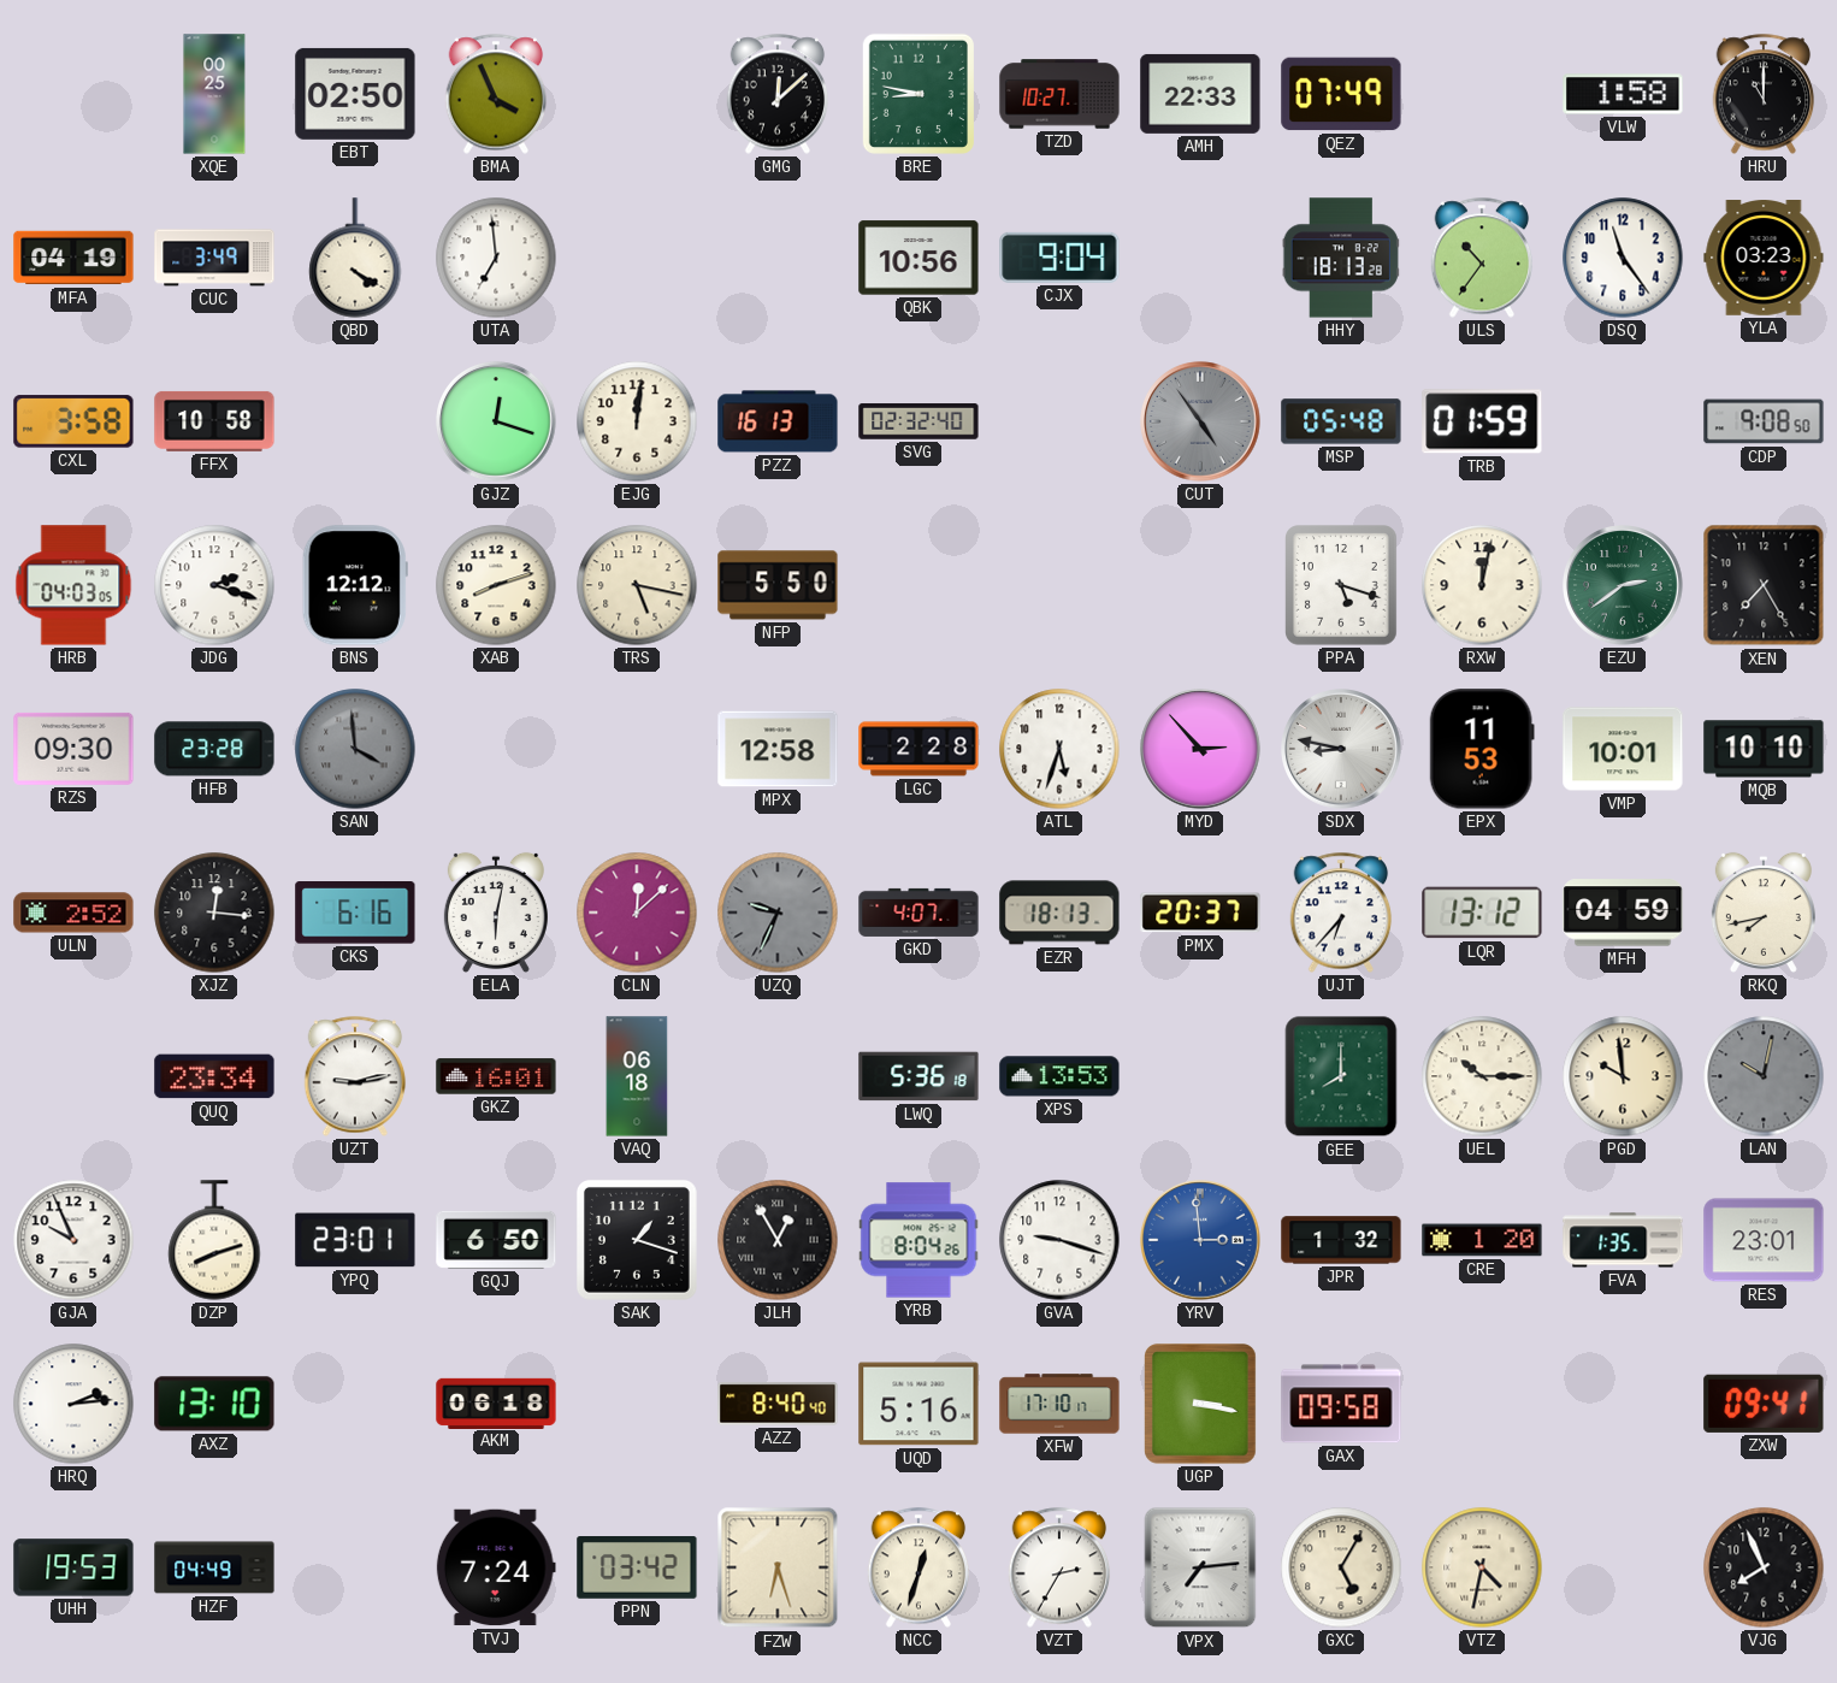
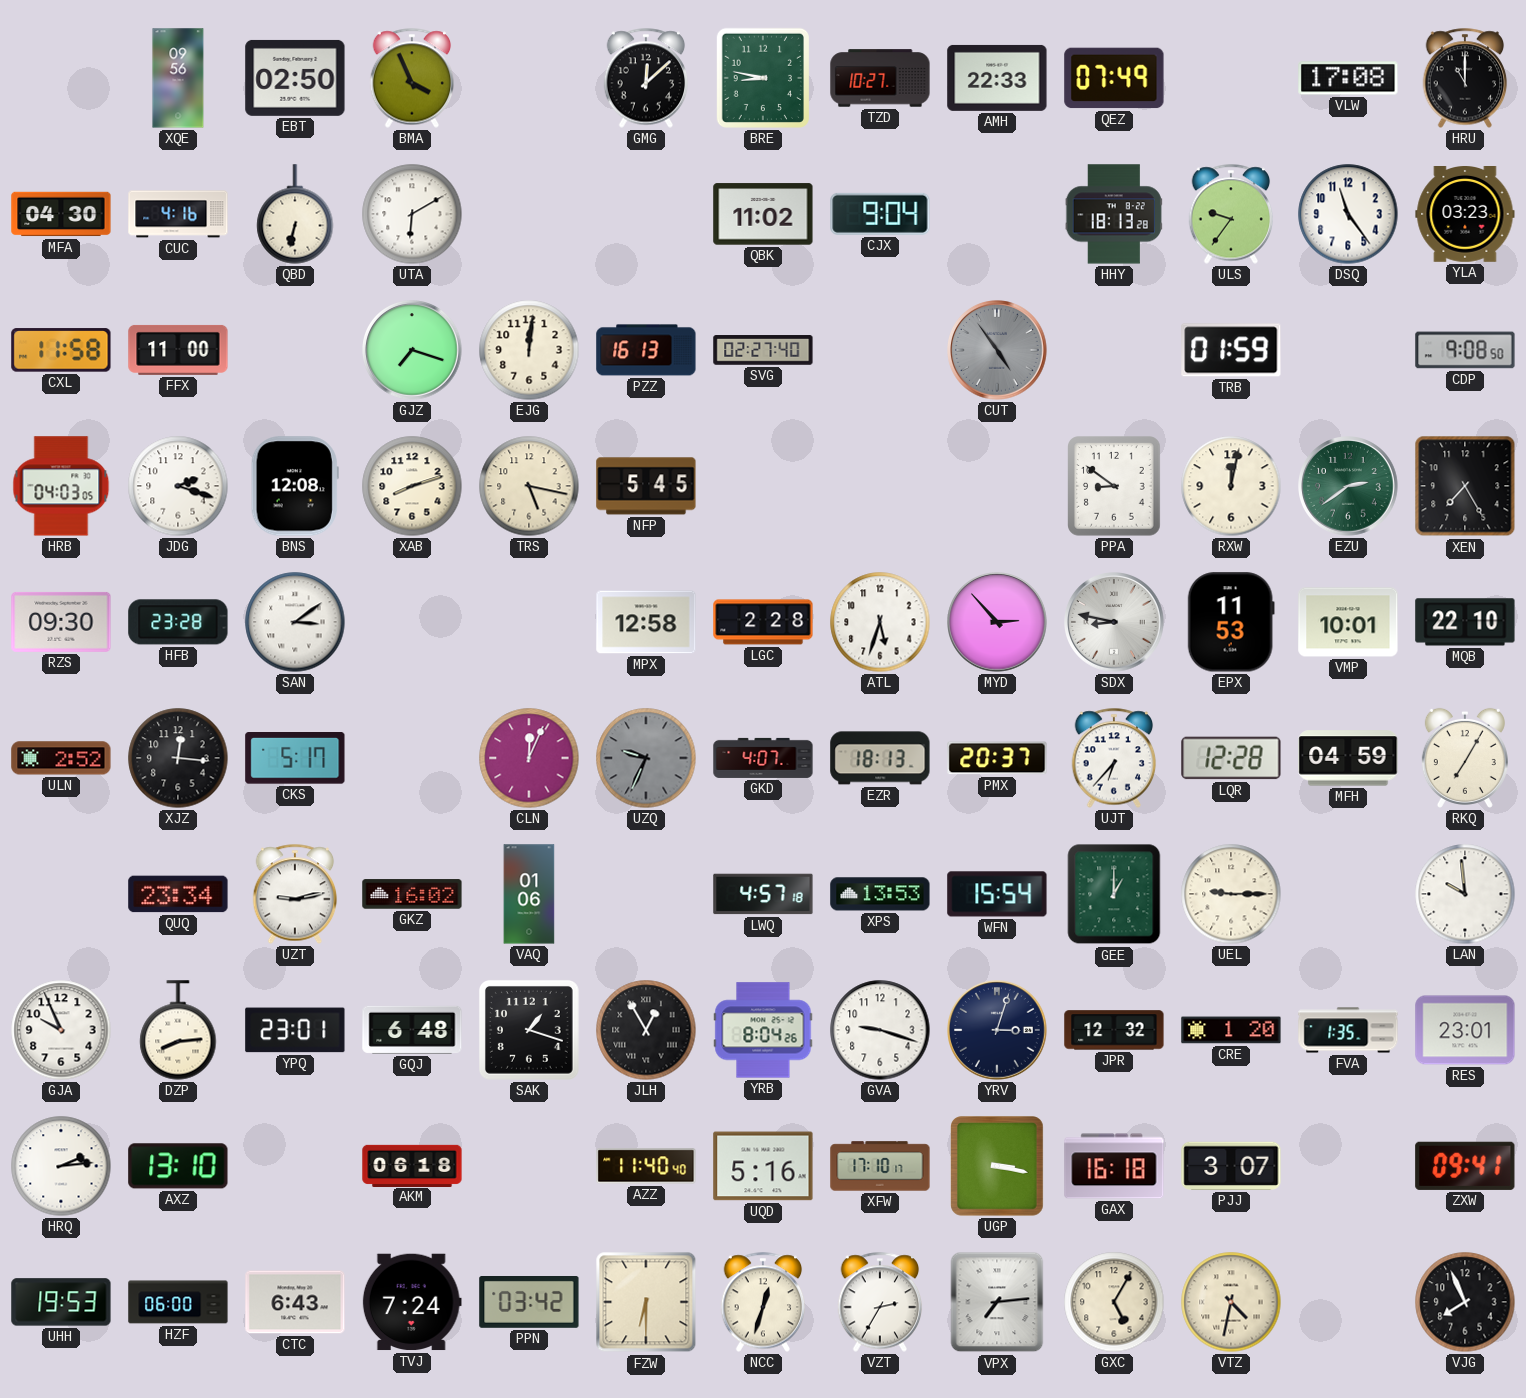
XQE: 00:25 -> 09:56
VLW: 1:58 -> 17:08
MFA: 04:19 -> 04:30
CUC: 3:49 -> 4:16
QBD: 4:20 -> 6:32
UTA: 6:59 -> 6:10
QBK: 10:56 -> 11:02
ULS: 10:36 -> 9:36
CXL: 3:58 -> 11:58
FFX: 10:58 -> 11:00
GJZ: 12:18 -> 7:18
SVG: 02:32 -> 02:27
MSP: 05:48 -> none
BNS: 12:12 -> 12:08
NFP: 5:50 -> 5:45
PPA: 5:18 -> 8:51
SAN: 3:59 -> 3:09
SAN dial: grey -> white
MQB: 10:10 -> 22:10
CKS: 6:16 -> 5:17
ELA: 6:02 -> none
CLN: 12:08 -> 12:04
LQR: 13:12 -> 12:28
RKQ: 7:43 -> 7:05
GKZ: 16:01 -> 16:02
VAQ: 06:18 -> 01:06
LWQ: 5:36 -> 4:57
WFN: none -> 15:54
GEE: 8:00 -> 1:00
UEL: 10:15 -> 9:15
PGD: 9:59 -> none
LAN: 10:02 -> 9:59
LAN dial: grey -> white
DZP: 8:12 -> 8:14
GQJ: 6:50 -> 6:48
YRV: 2:59 -> 3:03
YRV dial: blue -> navy
JPR: 1:32 -> 12:32
AZZ: 8:40 -> 11:40
GAX: 09:58 -> 16:18
PJJ: none -> 3:07
HZF: 04:49 -> 06:00
CTC: none -> 6:43
FZW: 6:27 -> 6:30
